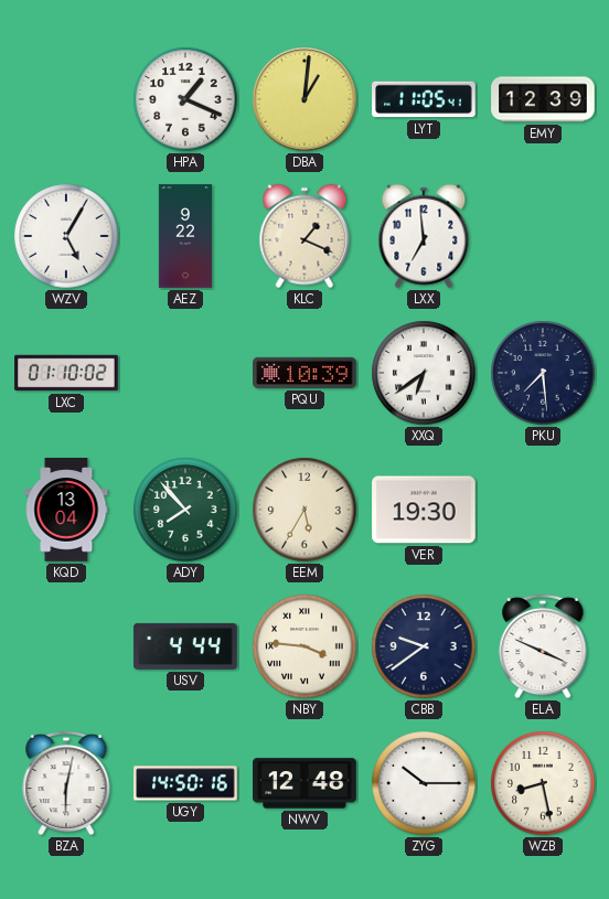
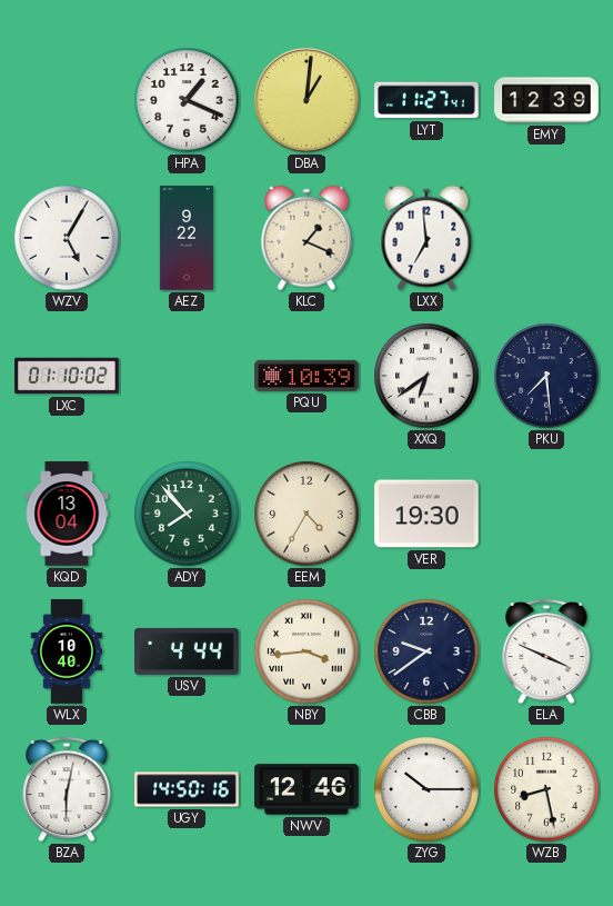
LYT: 11:05 -> 11:27
EEM: 5:35 -> 4:35
WLX: none -> 10:40
NBY: 3:46 -> 3:44
NWV: 12:48 -> 12:46
